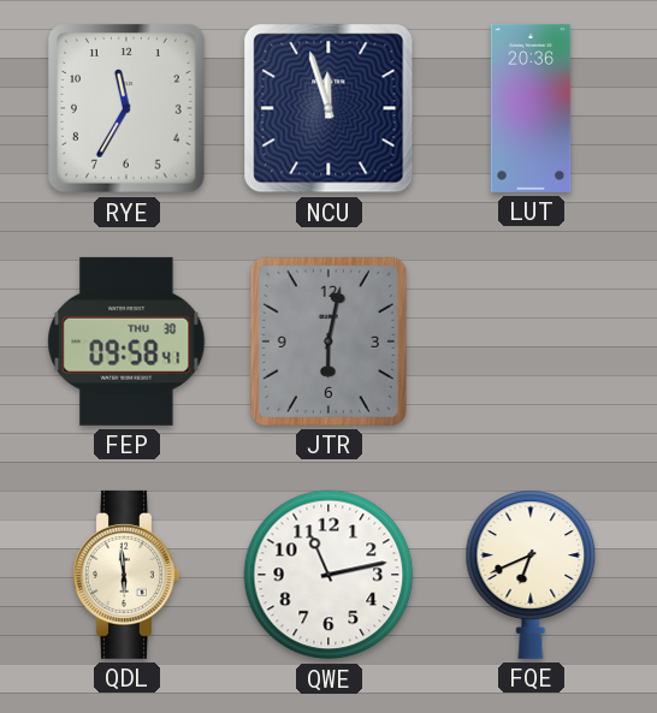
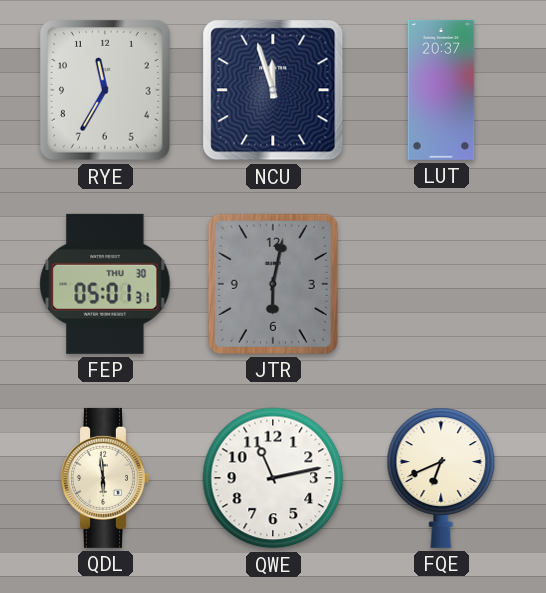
LUT: 20:36 -> 20:37
FEP: 09:58 -> 05:01
